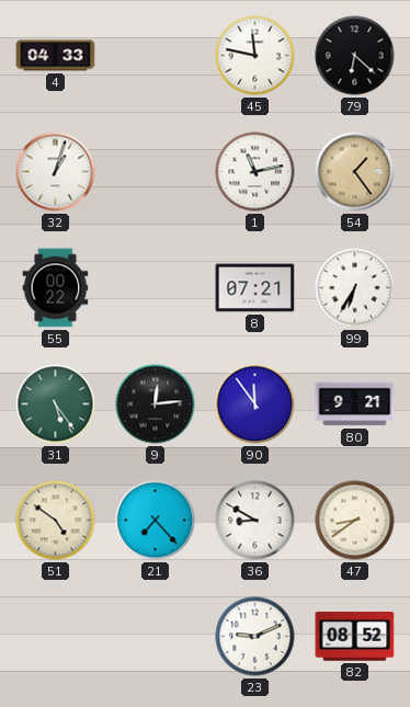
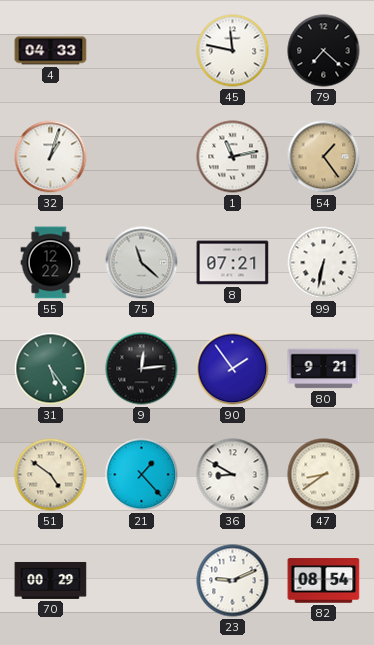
79: 6:22 -> 7:22
55: 00:22 -> 12:22
75: none -> 11:22
99: 6:35 -> 6:32
90: 11:54 -> 1:54
21: 7:23 -> 1:23
70: none -> 00:29
82: 08:52 -> 08:54
